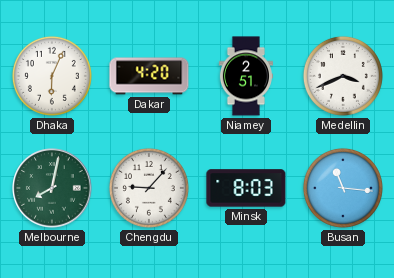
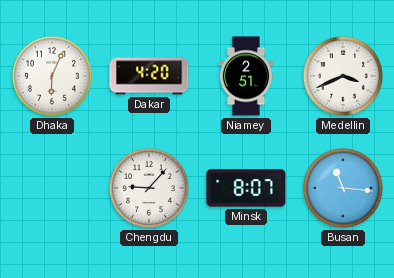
Melbourne: 8:02 -> none
Minsk: 8:03 -> 8:07
